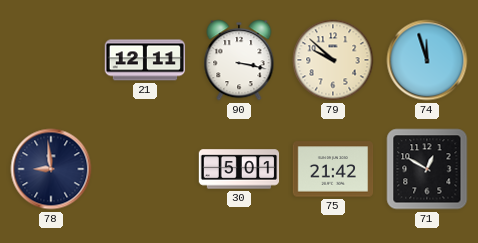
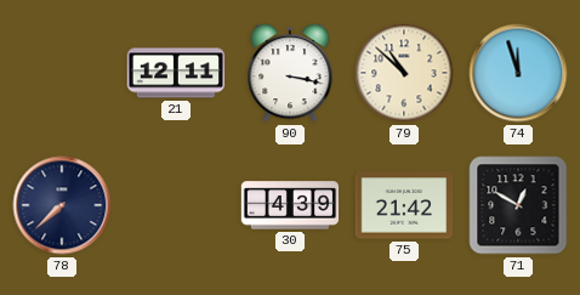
79: 9:52 -> 10:52
78: 8:59 -> 7:38
30: 5:01 -> 4:39
